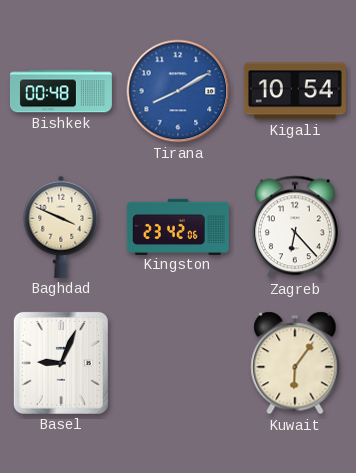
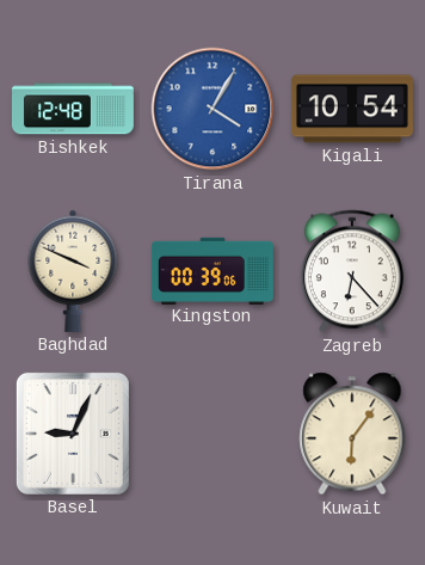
Bishkek: 00:48 -> 12:48
Tirana: 8:10 -> 4:05
Kingston: 23:42 -> 00:39
